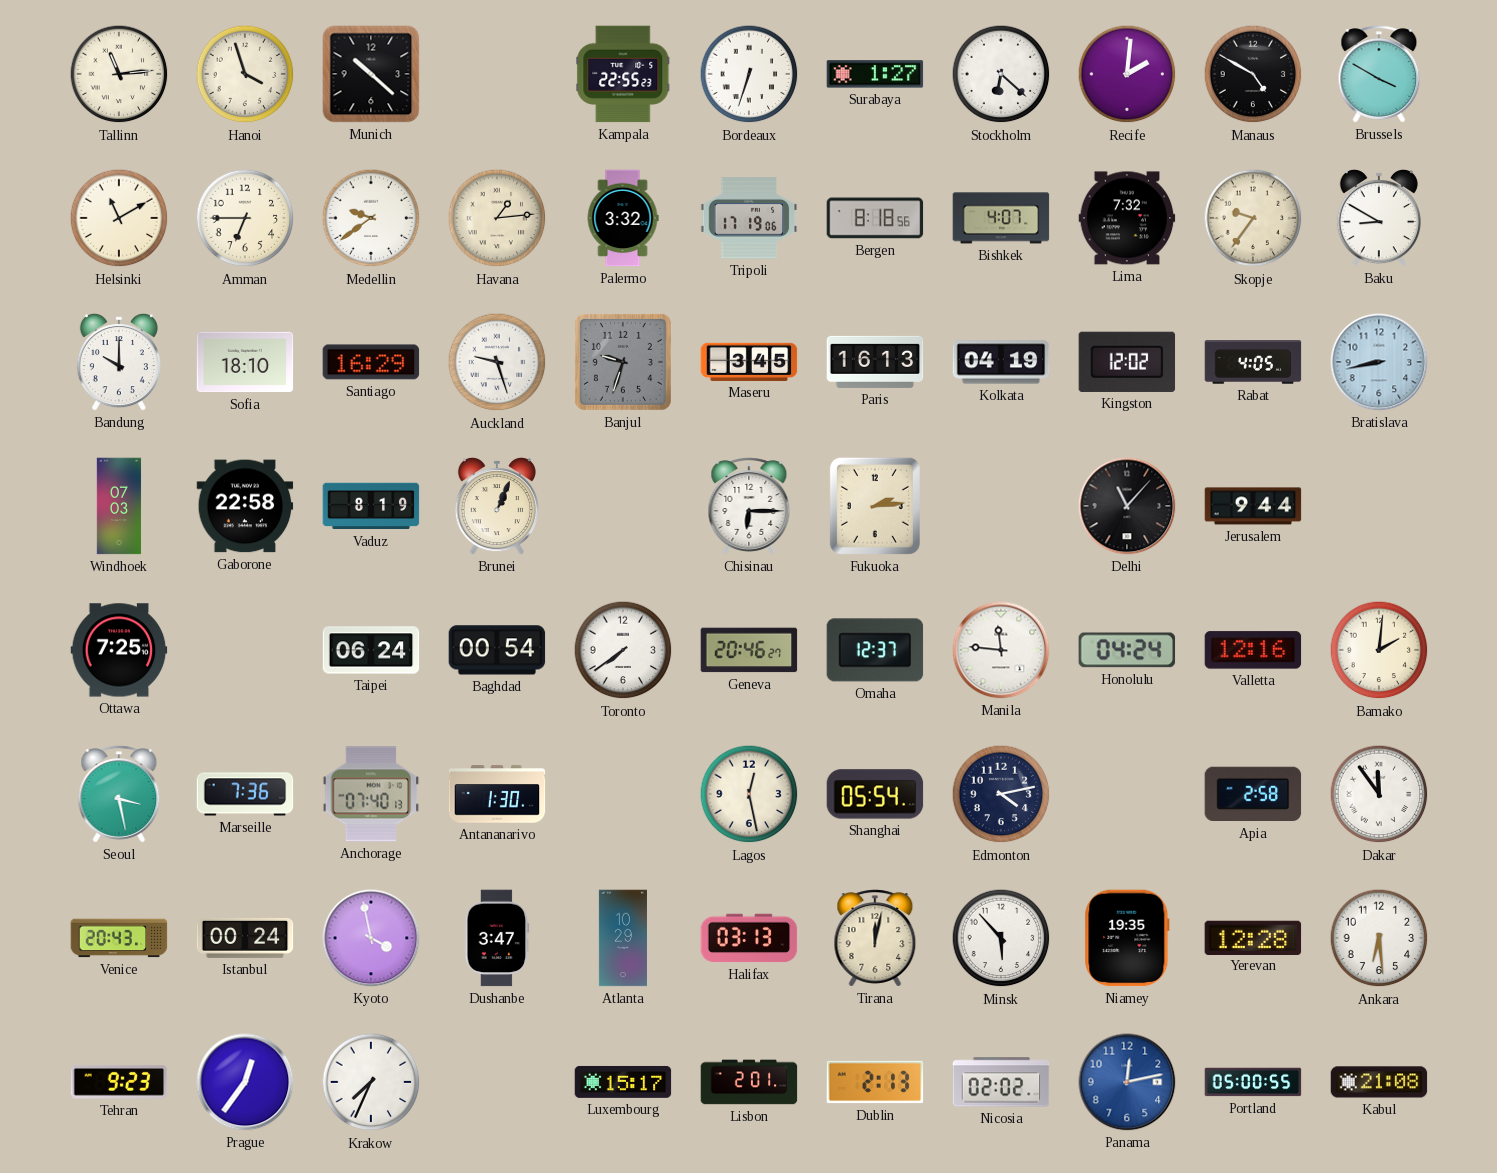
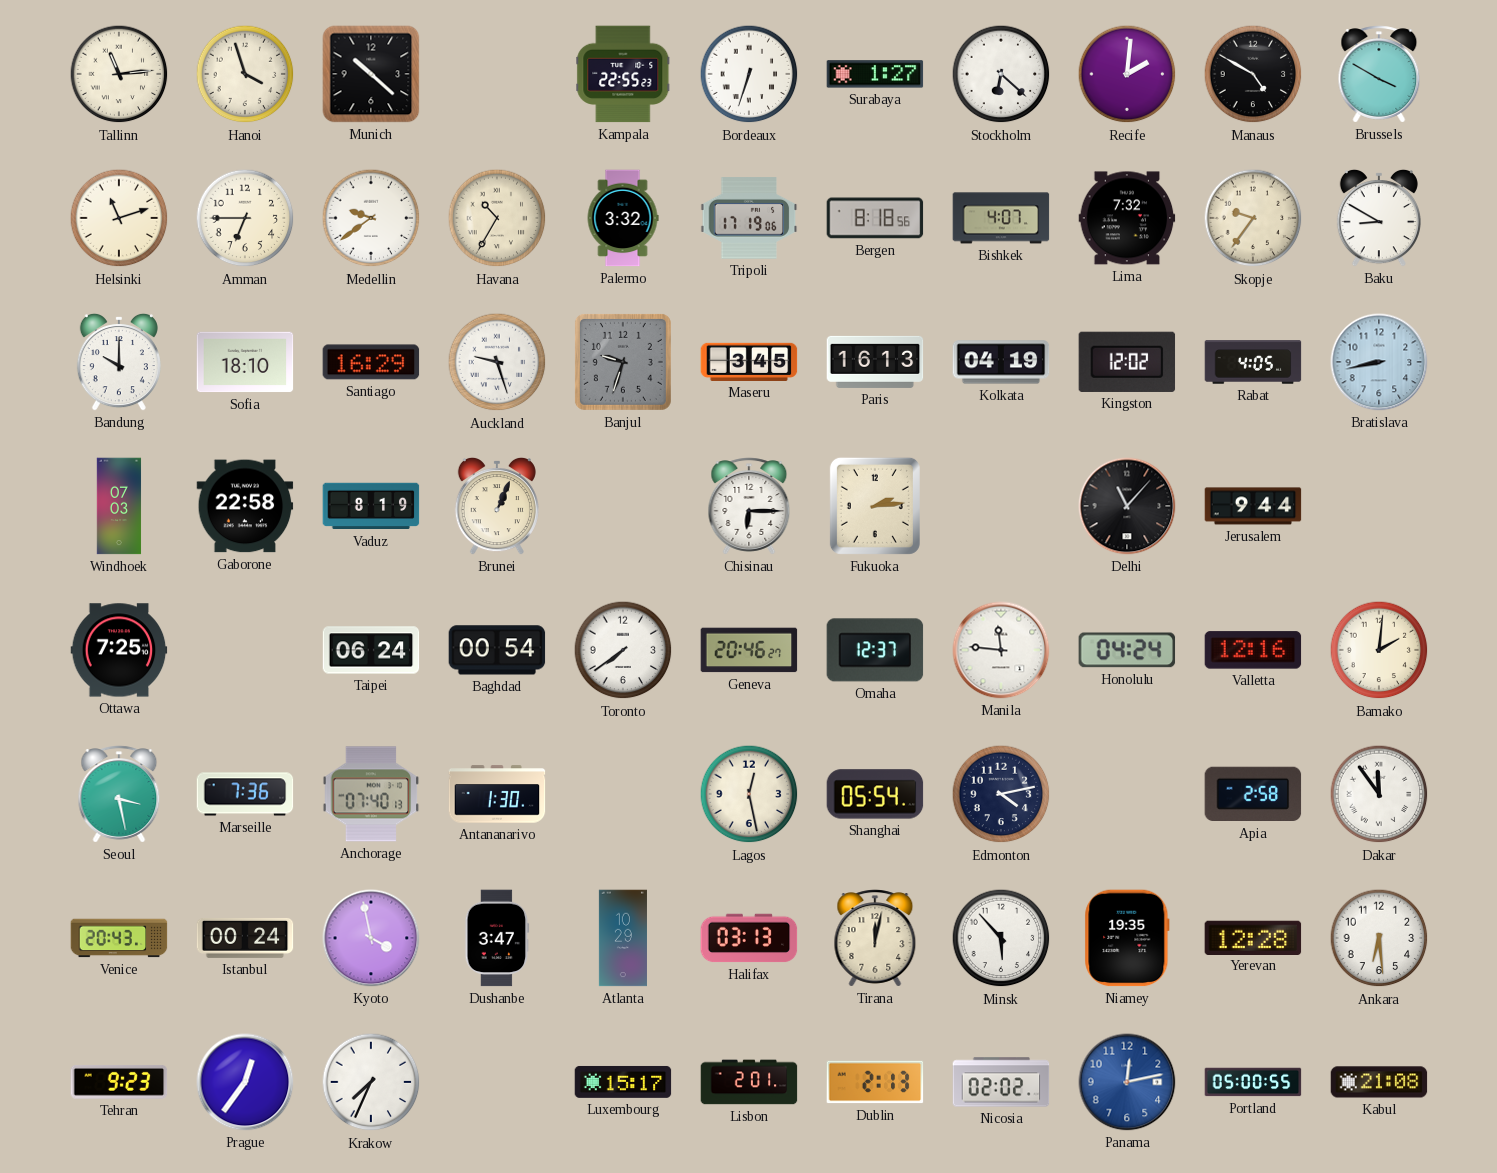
Helsinki: 11:10 -> 11:12
Havana: 1:14 -> 10:35
